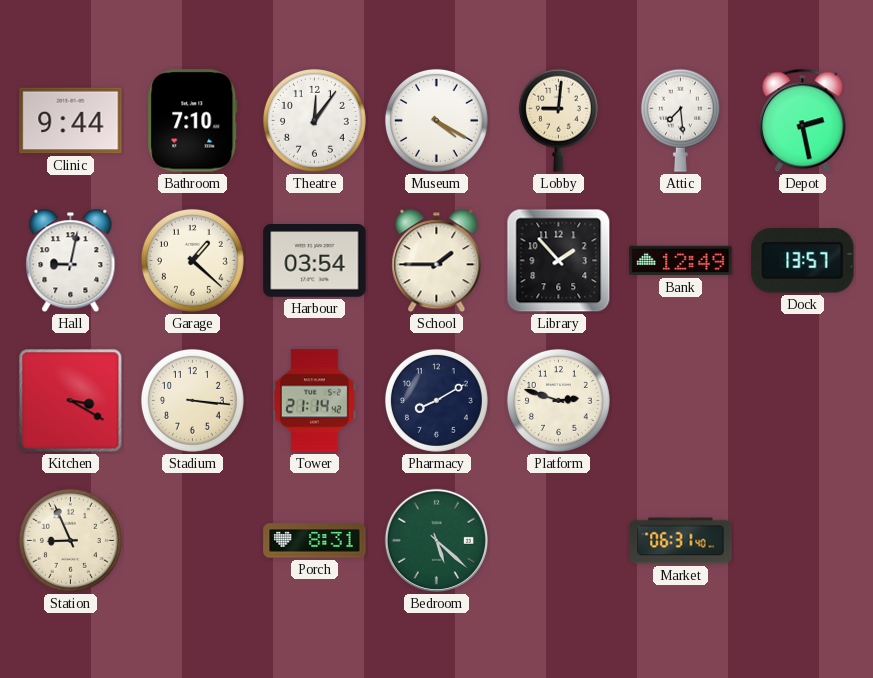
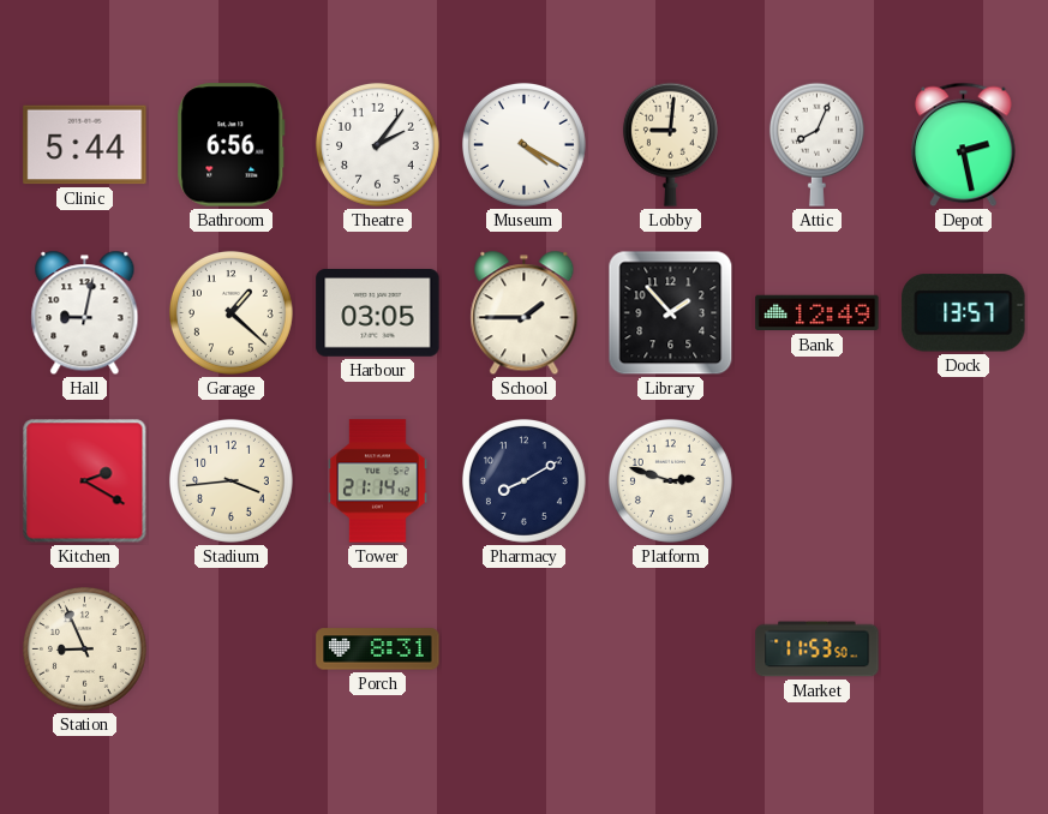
Clinic: 9:44 -> 5:44
Bathroom: 7:10 -> 6:56
Theatre: 12:06 -> 2:06
Attic: 7:29 -> 8:04
Harbour: 03:54 -> 03:05
Kitchen: 3:20 -> 2:20
Stadium: 3:16 -> 3:44
Bedroom: 5:22 -> none
Market: 06:31 -> 11:53
